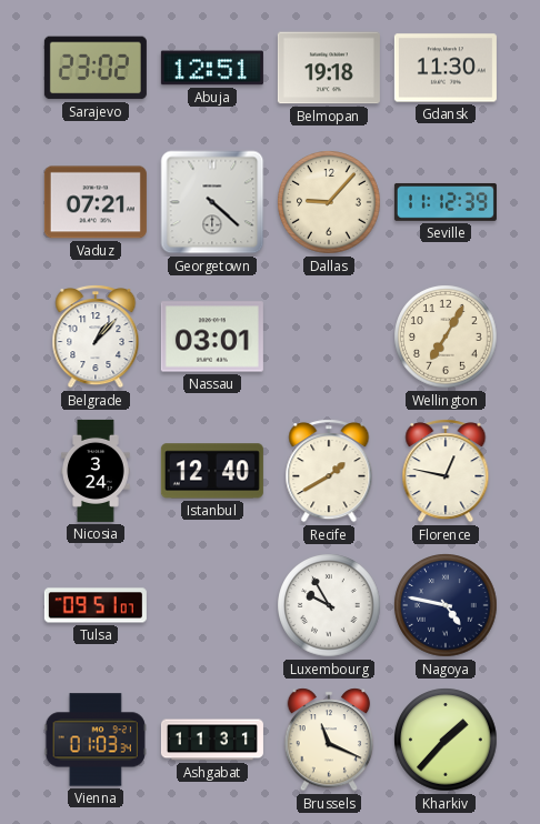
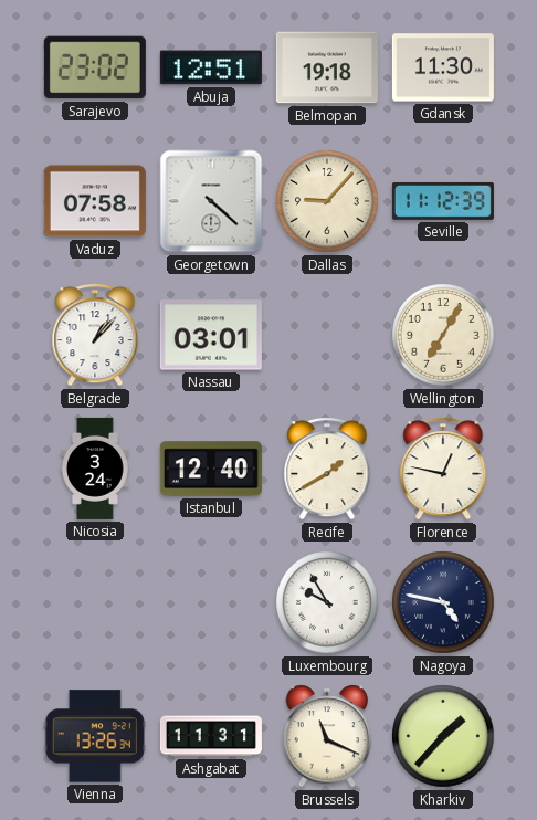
Vaduz: 07:21 -> 07:58
Tulsa: 09:51 -> none
Vienna: 01:03 -> 13:26
